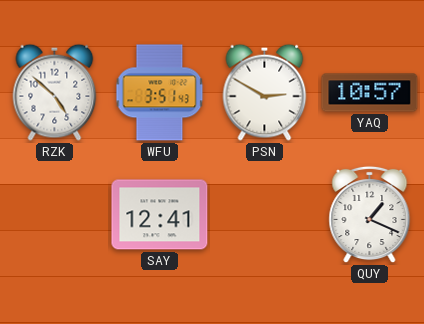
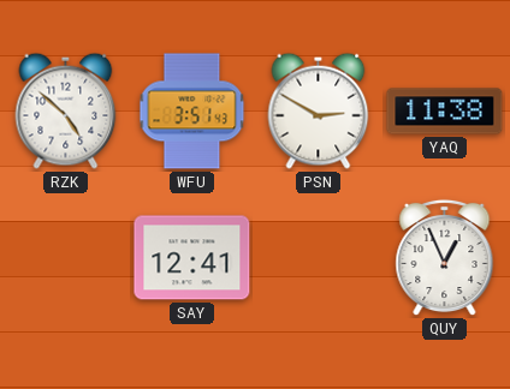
YAQ: 10:57 -> 11:38
QUY: 1:19 -> 12:56
